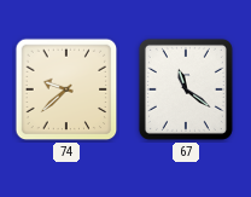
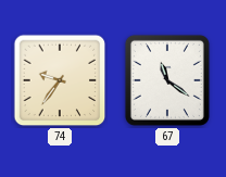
74: 9:38 -> 9:36
